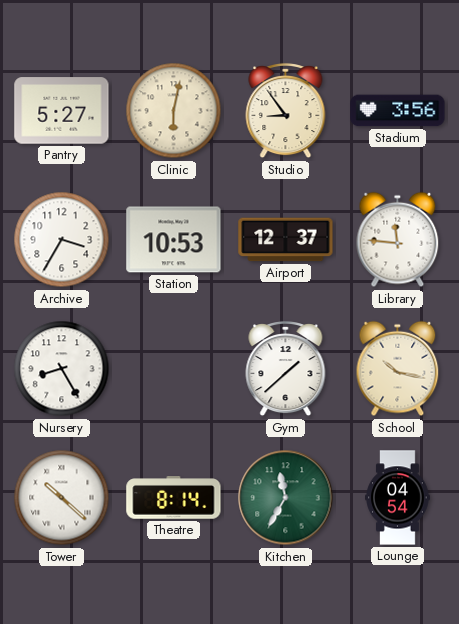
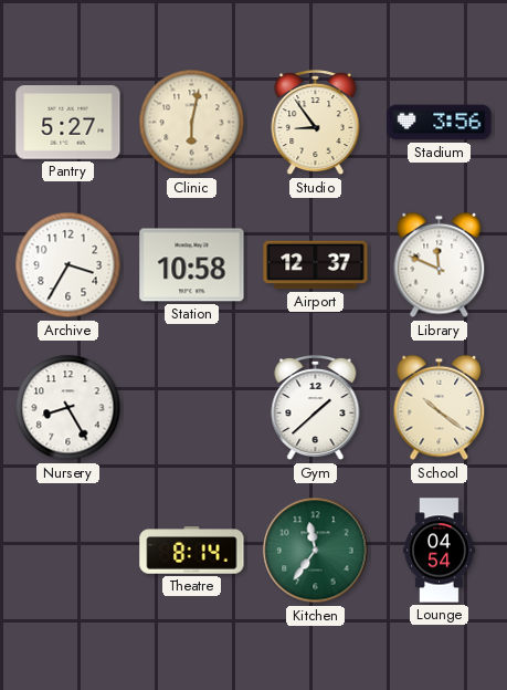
Station: 10:53 -> 10:58
Library: 11:46 -> 11:49
School: 10:17 -> 10:21
Tower: 10:22 -> none
Kitchen: 11:35 -> 11:36
